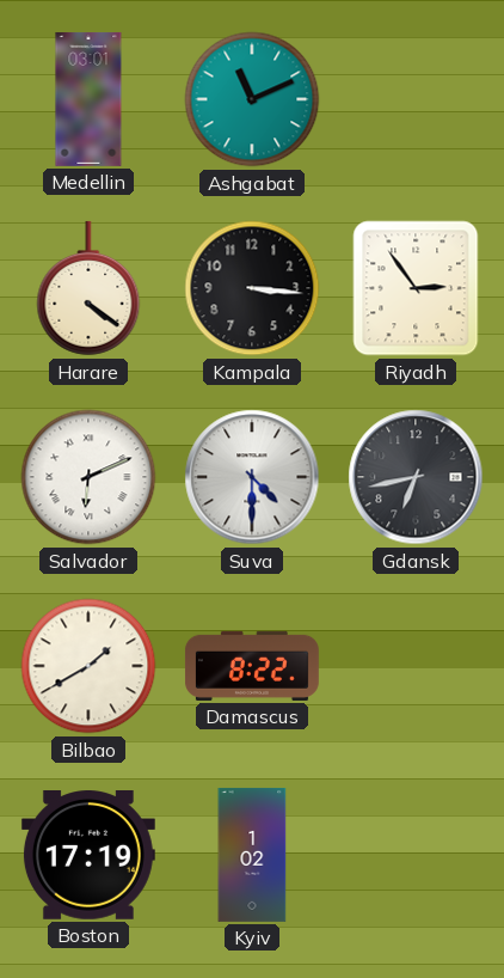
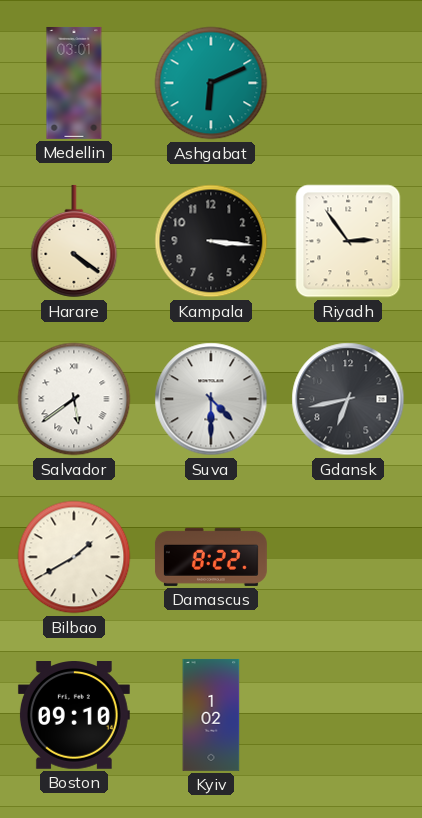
Ashgabat: 11:11 -> 6:11
Salvador: 6:11 -> 5:39
Boston: 17:19 -> 09:10
